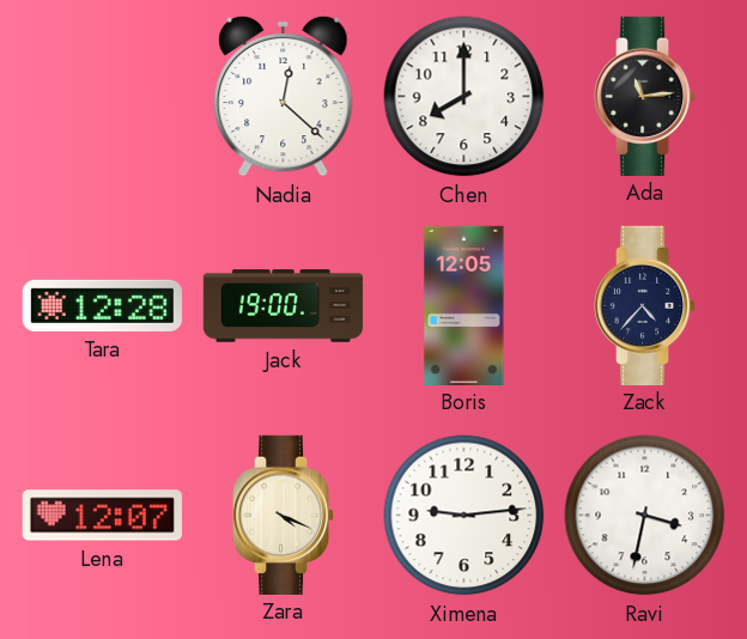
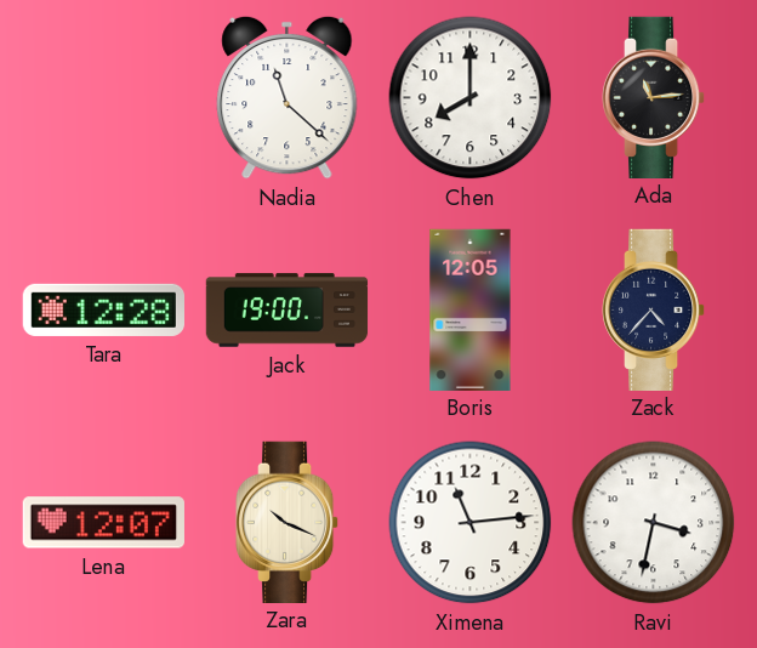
Nadia: 12:22 -> 11:22
Zara: 4:19 -> 10:19
Ximena: 9:14 -> 11:14
